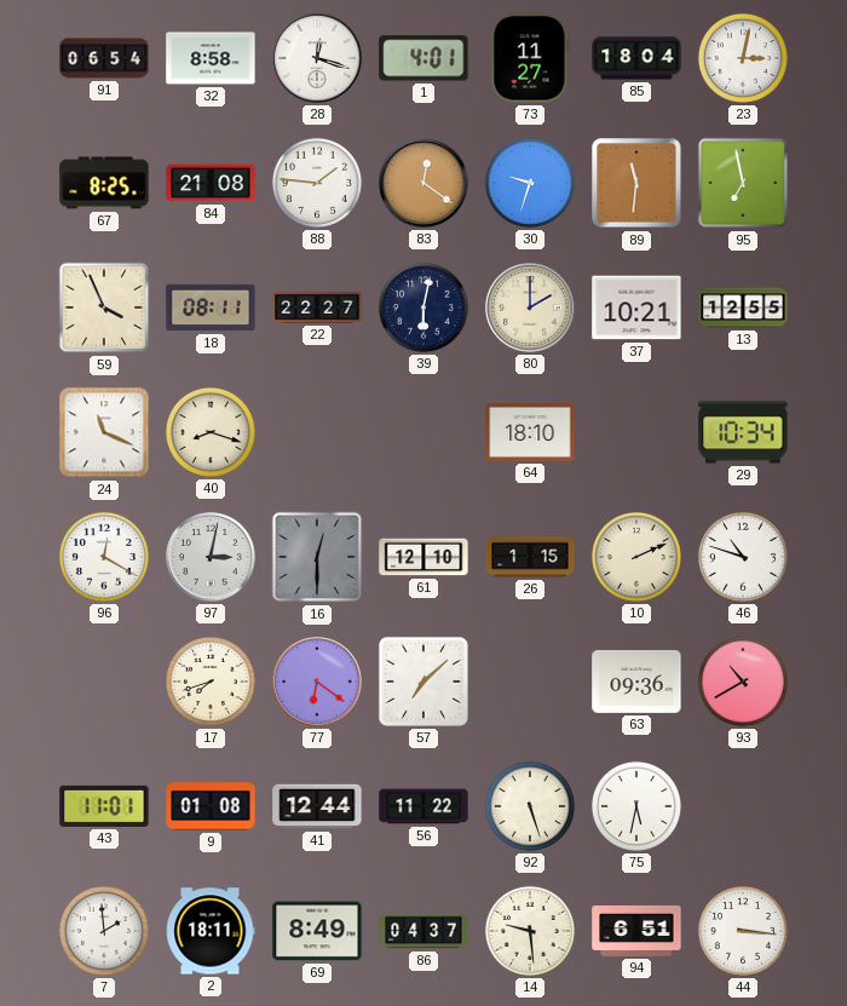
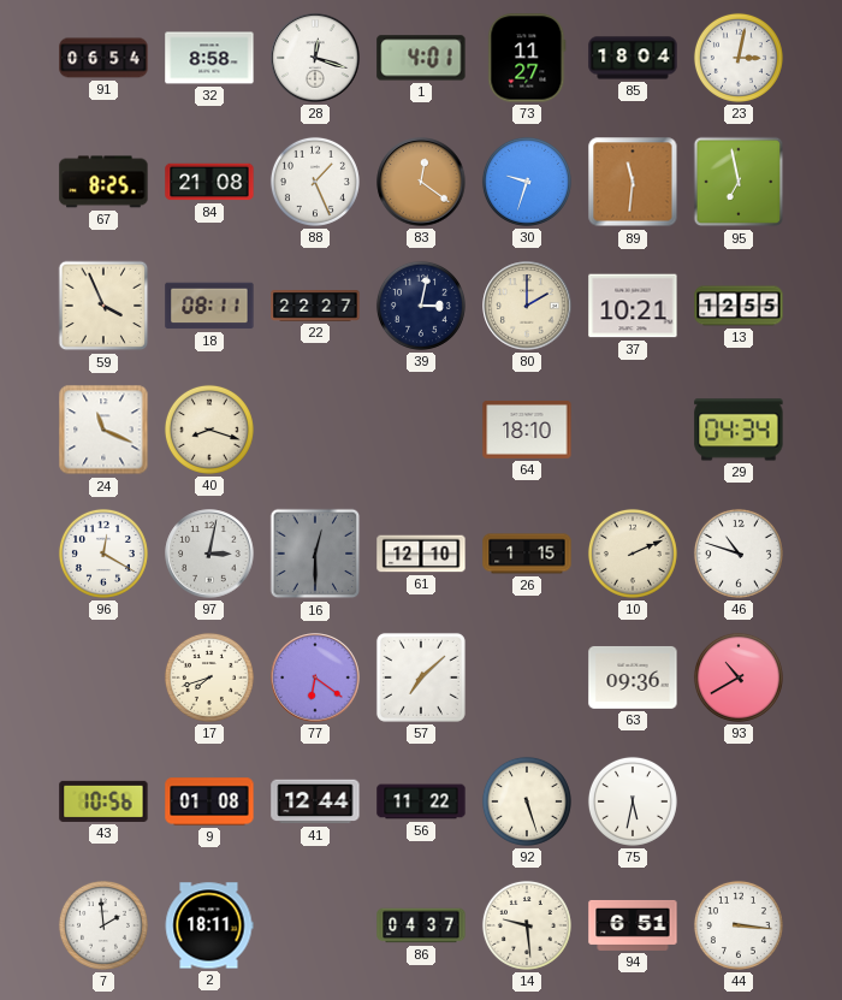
88: 1:46 -> 1:26
39: 6:02 -> 3:02
29: 10:34 -> 04:34
43: 11:01 -> 10:56
69: 8:49 -> none
